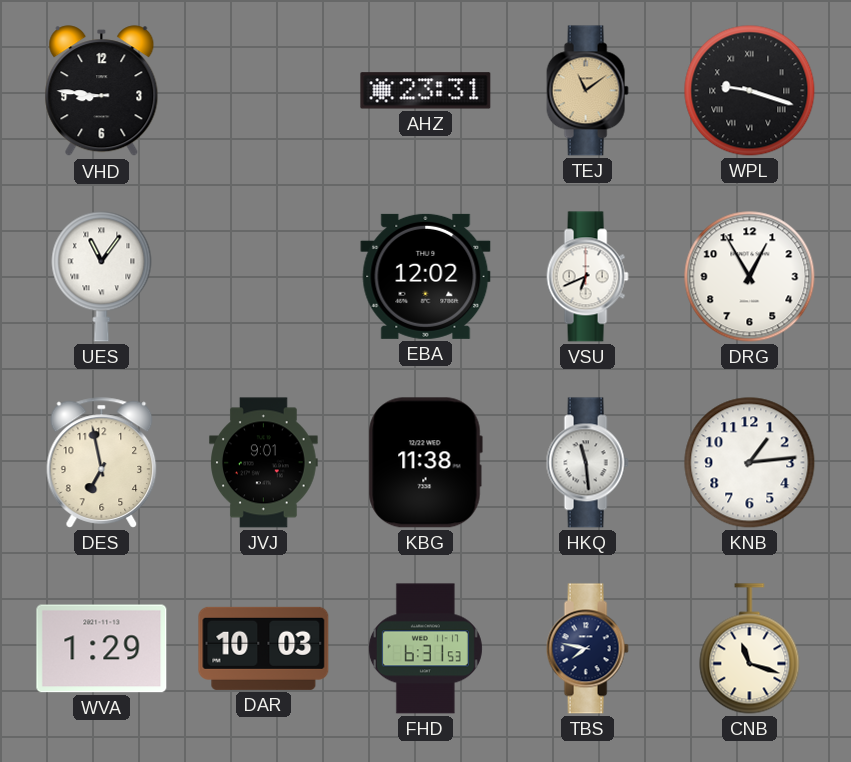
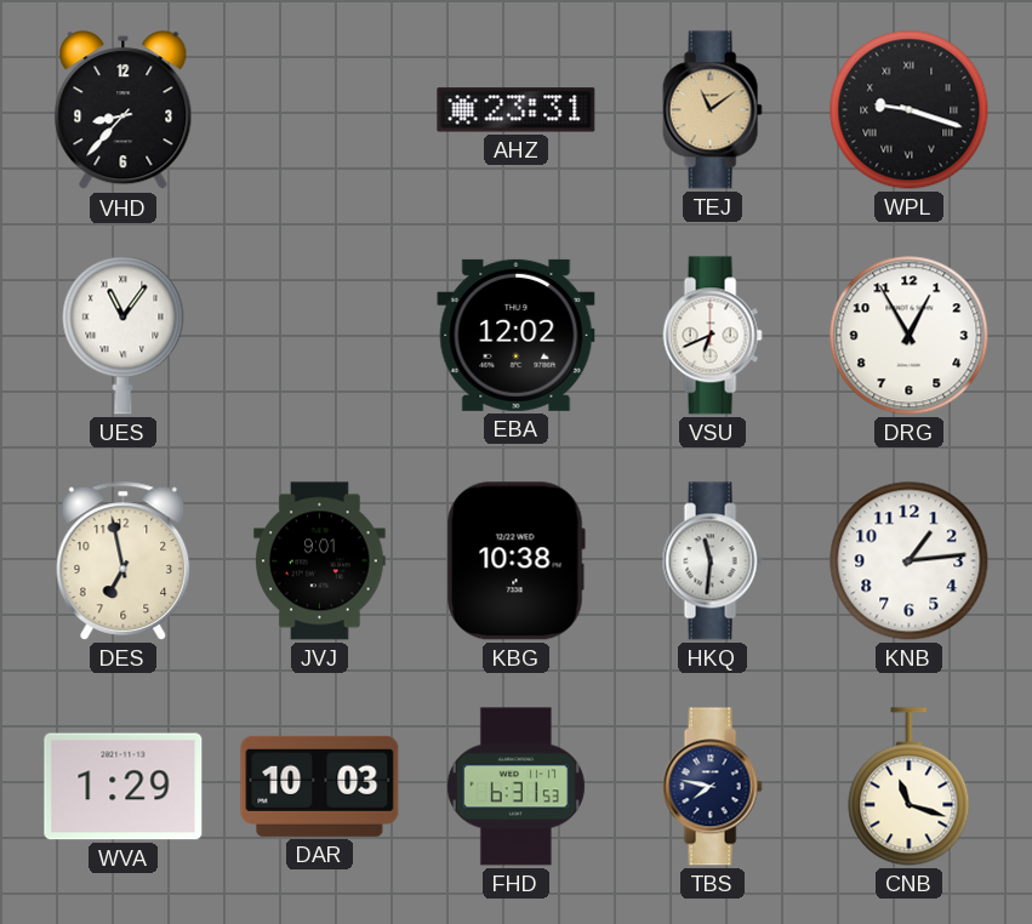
VHD: 8:46 -> 8:37
KBG: 11:38 -> 10:38
HKQ: 11:29 -> 11:31
